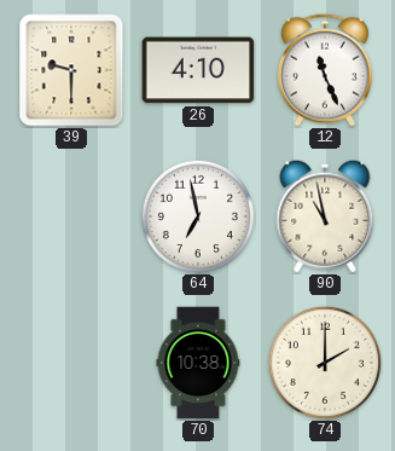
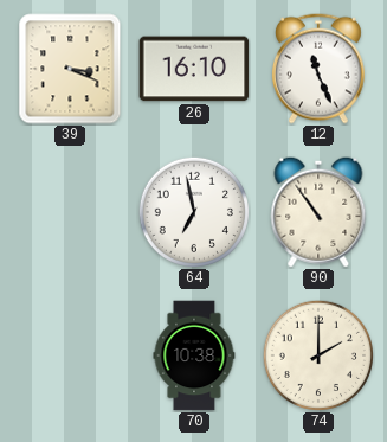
39: 9:30 -> 3:19
26: 4:10 -> 16:10
90: 10:58 -> 10:54
